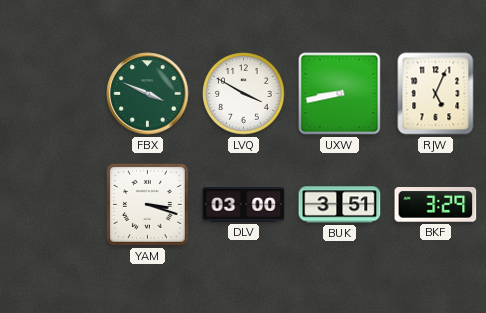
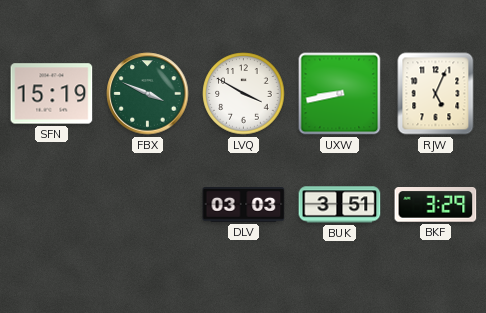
SFN: none -> 15:19
YAM: 3:18 -> none
DLV: 03:00 -> 03:03
